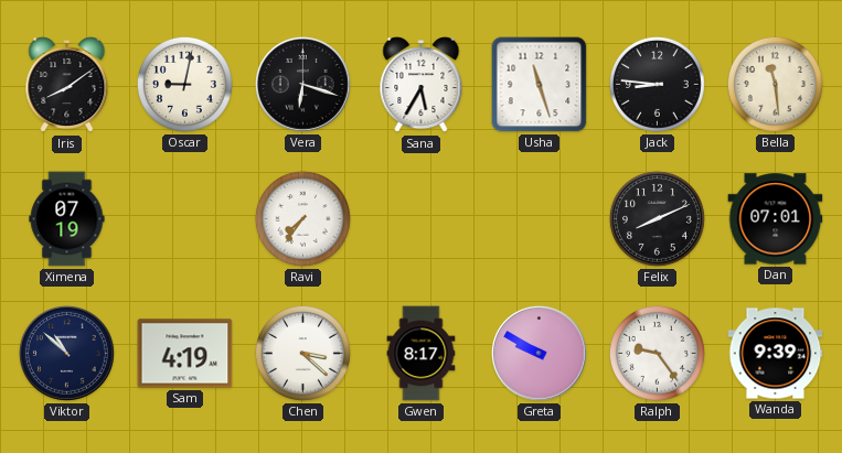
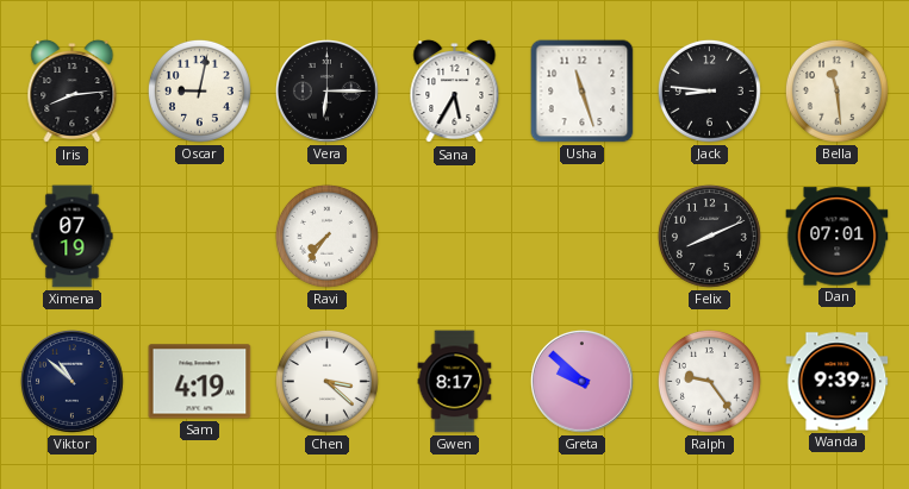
Iris: 8:09 -> 8:14
Vera: 6:18 -> 6:15
Greta: 9:50 -> 9:52
